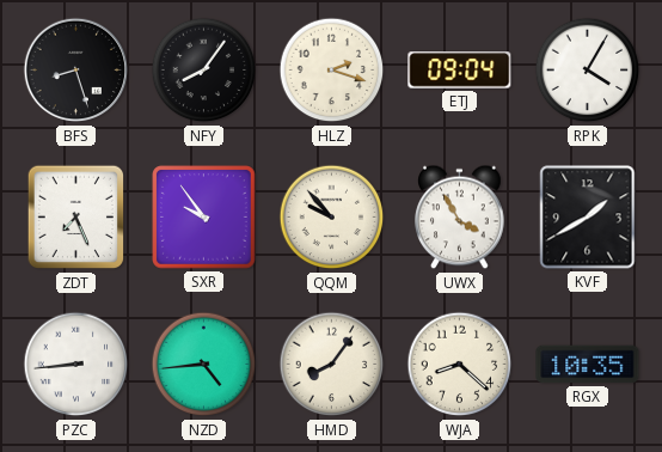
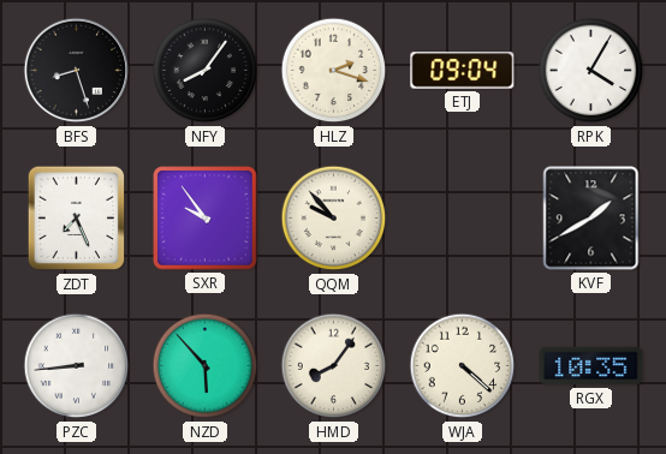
UWX: 3:55 -> none
NZD: 4:44 -> 5:53
WJA: 8:22 -> 4:22
